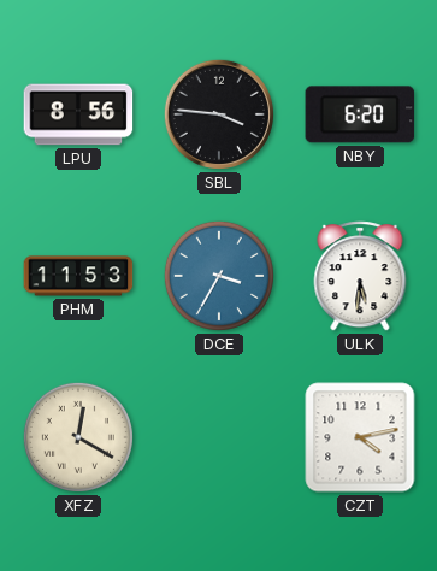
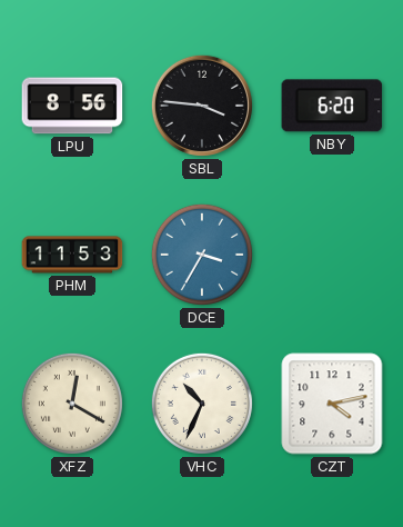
ULK: 5:31 -> none
VHC: none -> 10:34
